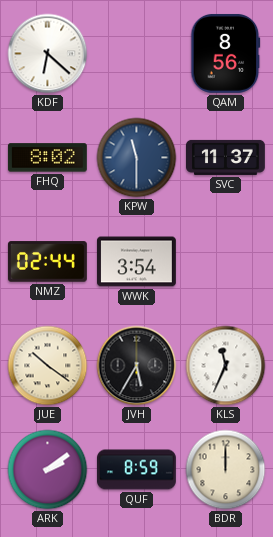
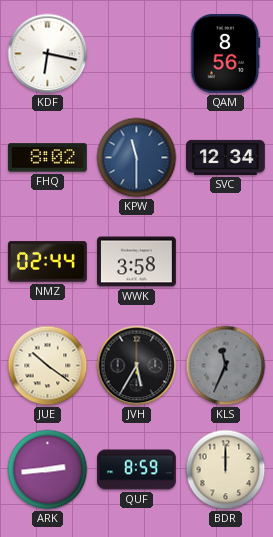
KDF: 6:22 -> 6:17
SVC: 11:37 -> 12:34
WWK: 3:54 -> 3:58
KLS dial: white -> grey
ARK: 2:09 -> 2:44
